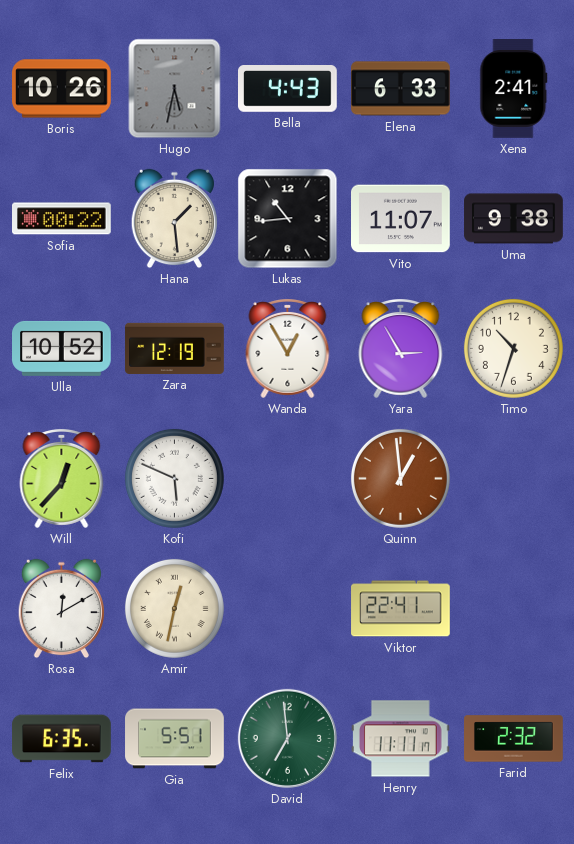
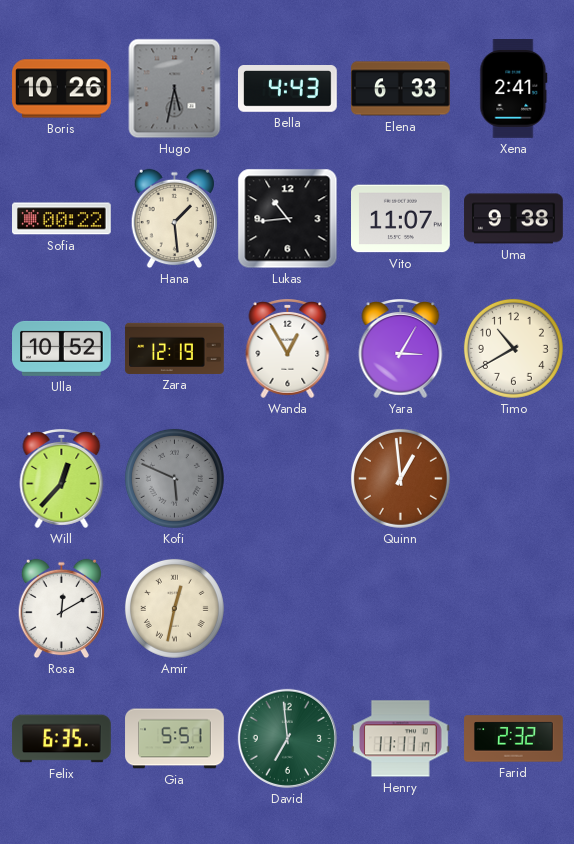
Yara: 2:55 -> 3:05
Timo: 10:33 -> 10:40
Kofi dial: white -> grey
Viktor: 22:41 -> none
